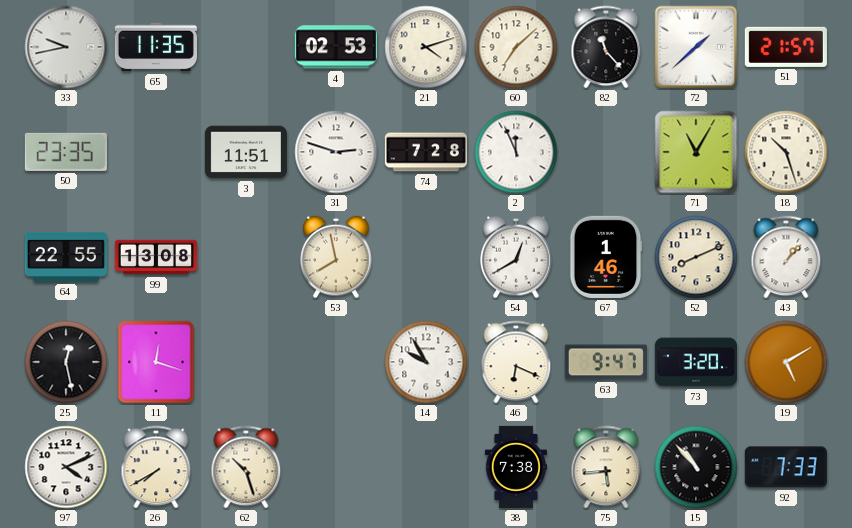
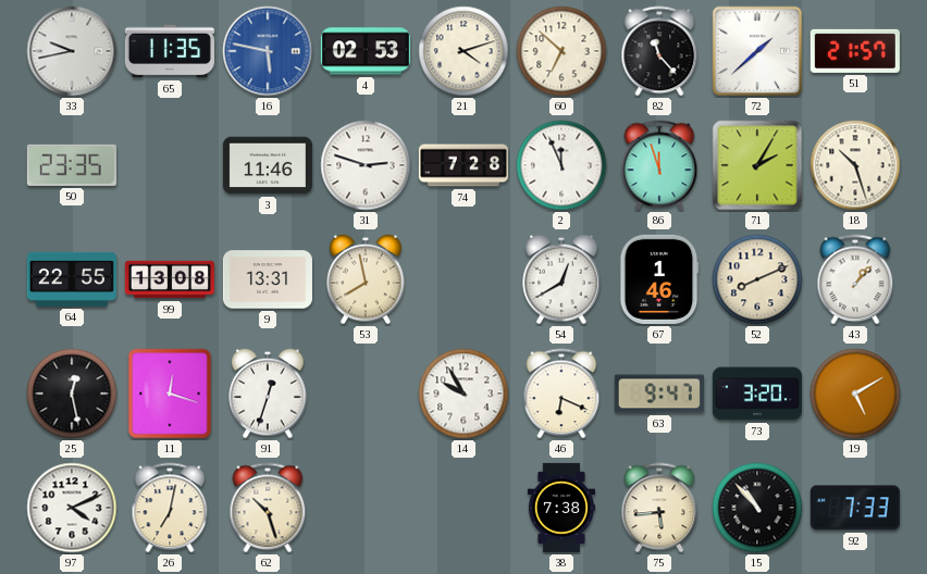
16: none -> 5:47
60: 7:08 -> 6:52
3: 11:51 -> 11:46
86: none -> 11:57
71: 11:05 -> 2:05
9: none -> 13:31
91: none -> 12:33
26: 7:40 -> 7:02
